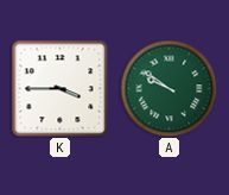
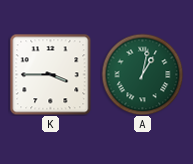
A: 9:51 -> 1:02
